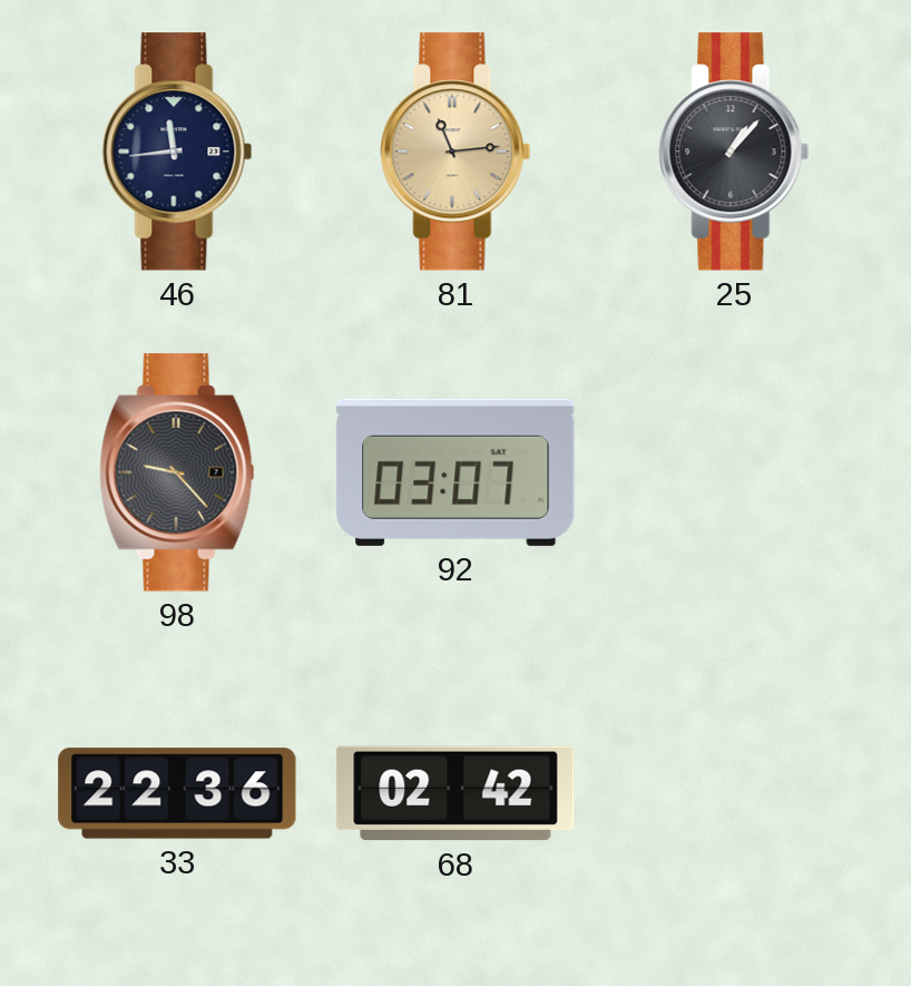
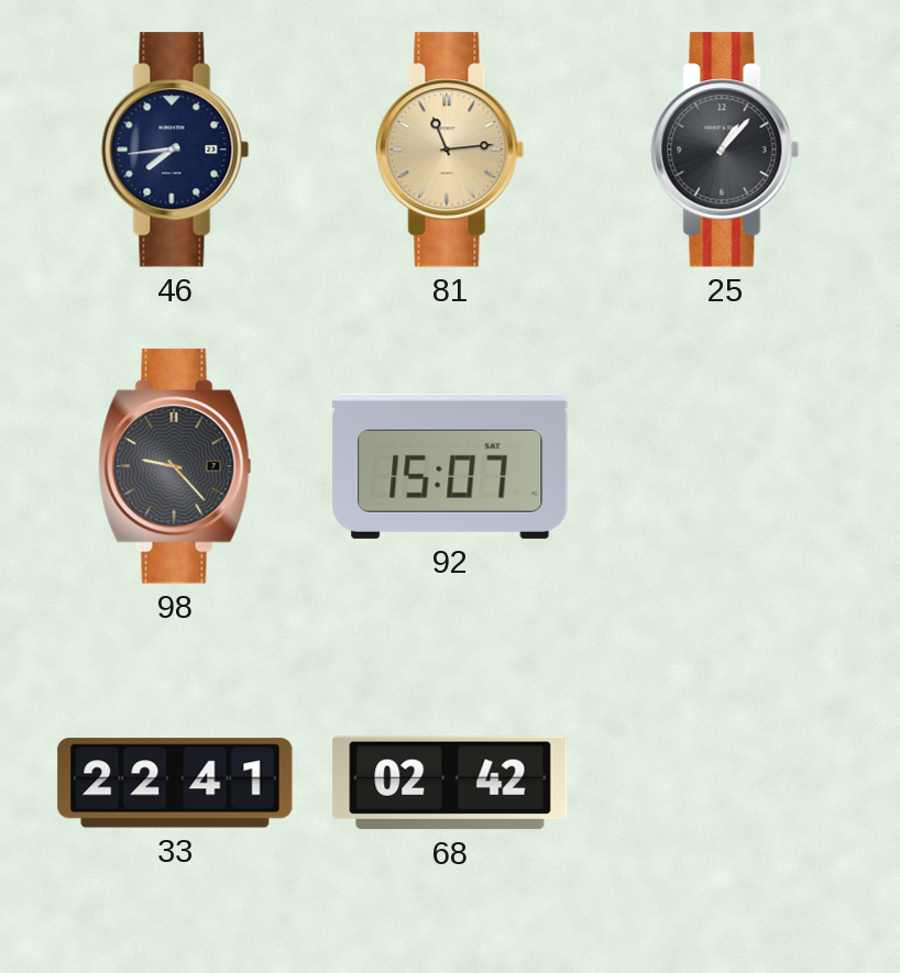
46: 11:44 -> 7:44
92: 03:07 -> 15:07
33: 22:36 -> 22:41
